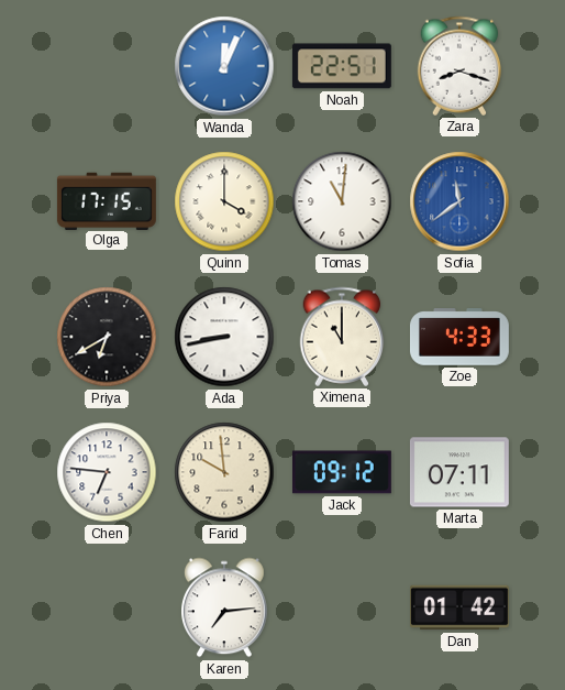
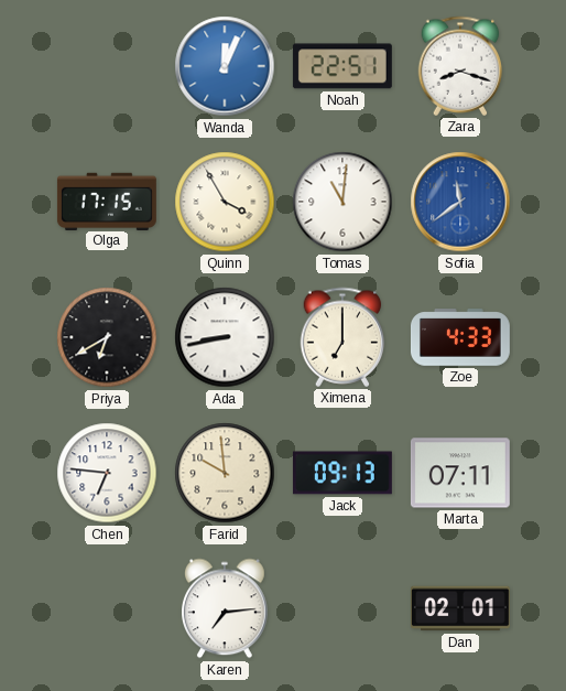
Quinn: 4:00 -> 3:55
Ximena: 11:00 -> 7:00
Jack: 09:12 -> 09:13
Dan: 01:42 -> 02:01
